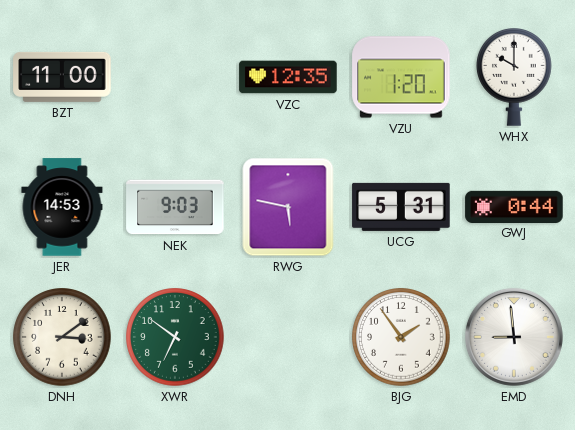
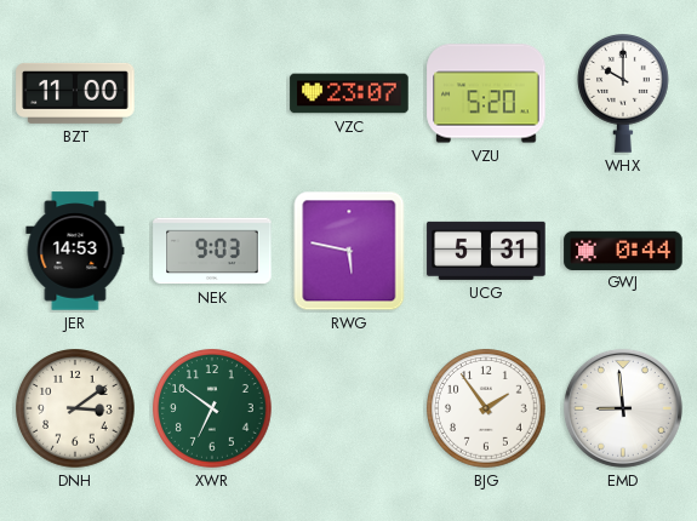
VZC: 12:35 -> 23:07
VZU: 1:20 -> 5:20
